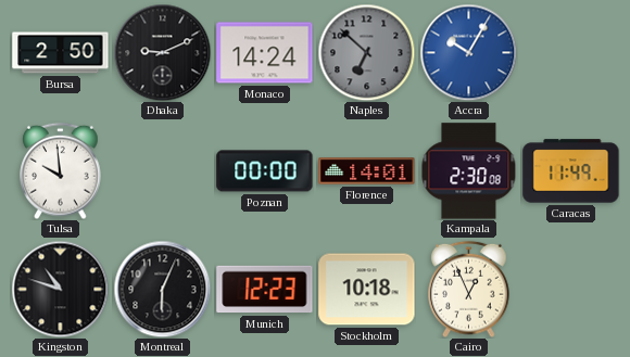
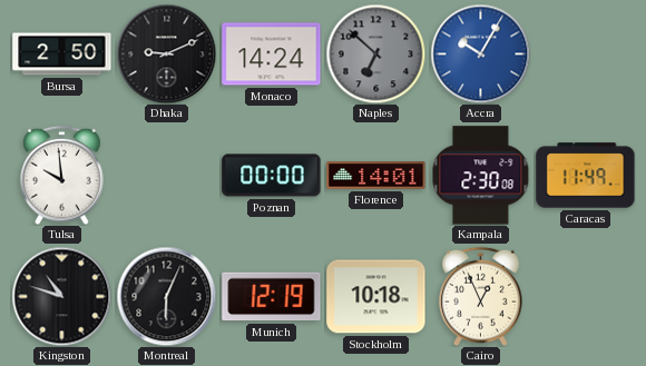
Munich: 12:23 -> 12:19
